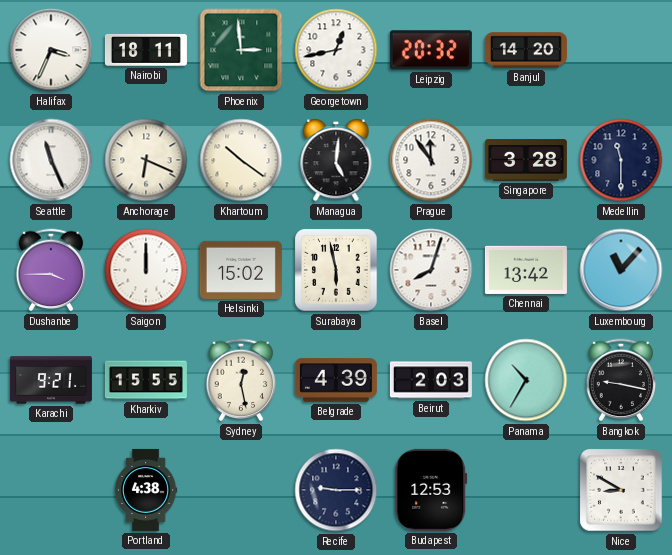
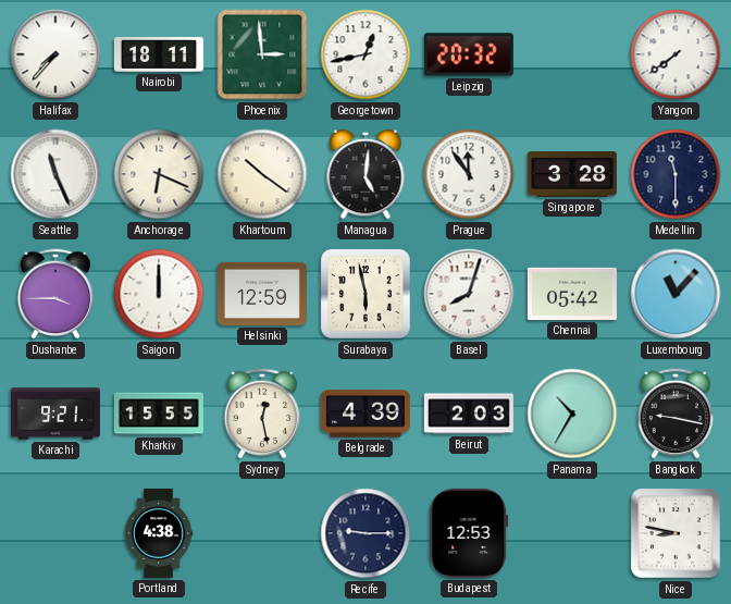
Halifax: 3:34 -> 7:37
Banjul: 14:20 -> none
Yangon: none -> 7:39
Helsinki: 15:02 -> 12:59
Chennai: 13:42 -> 05:42
Nice: 8:50 -> 8:47
